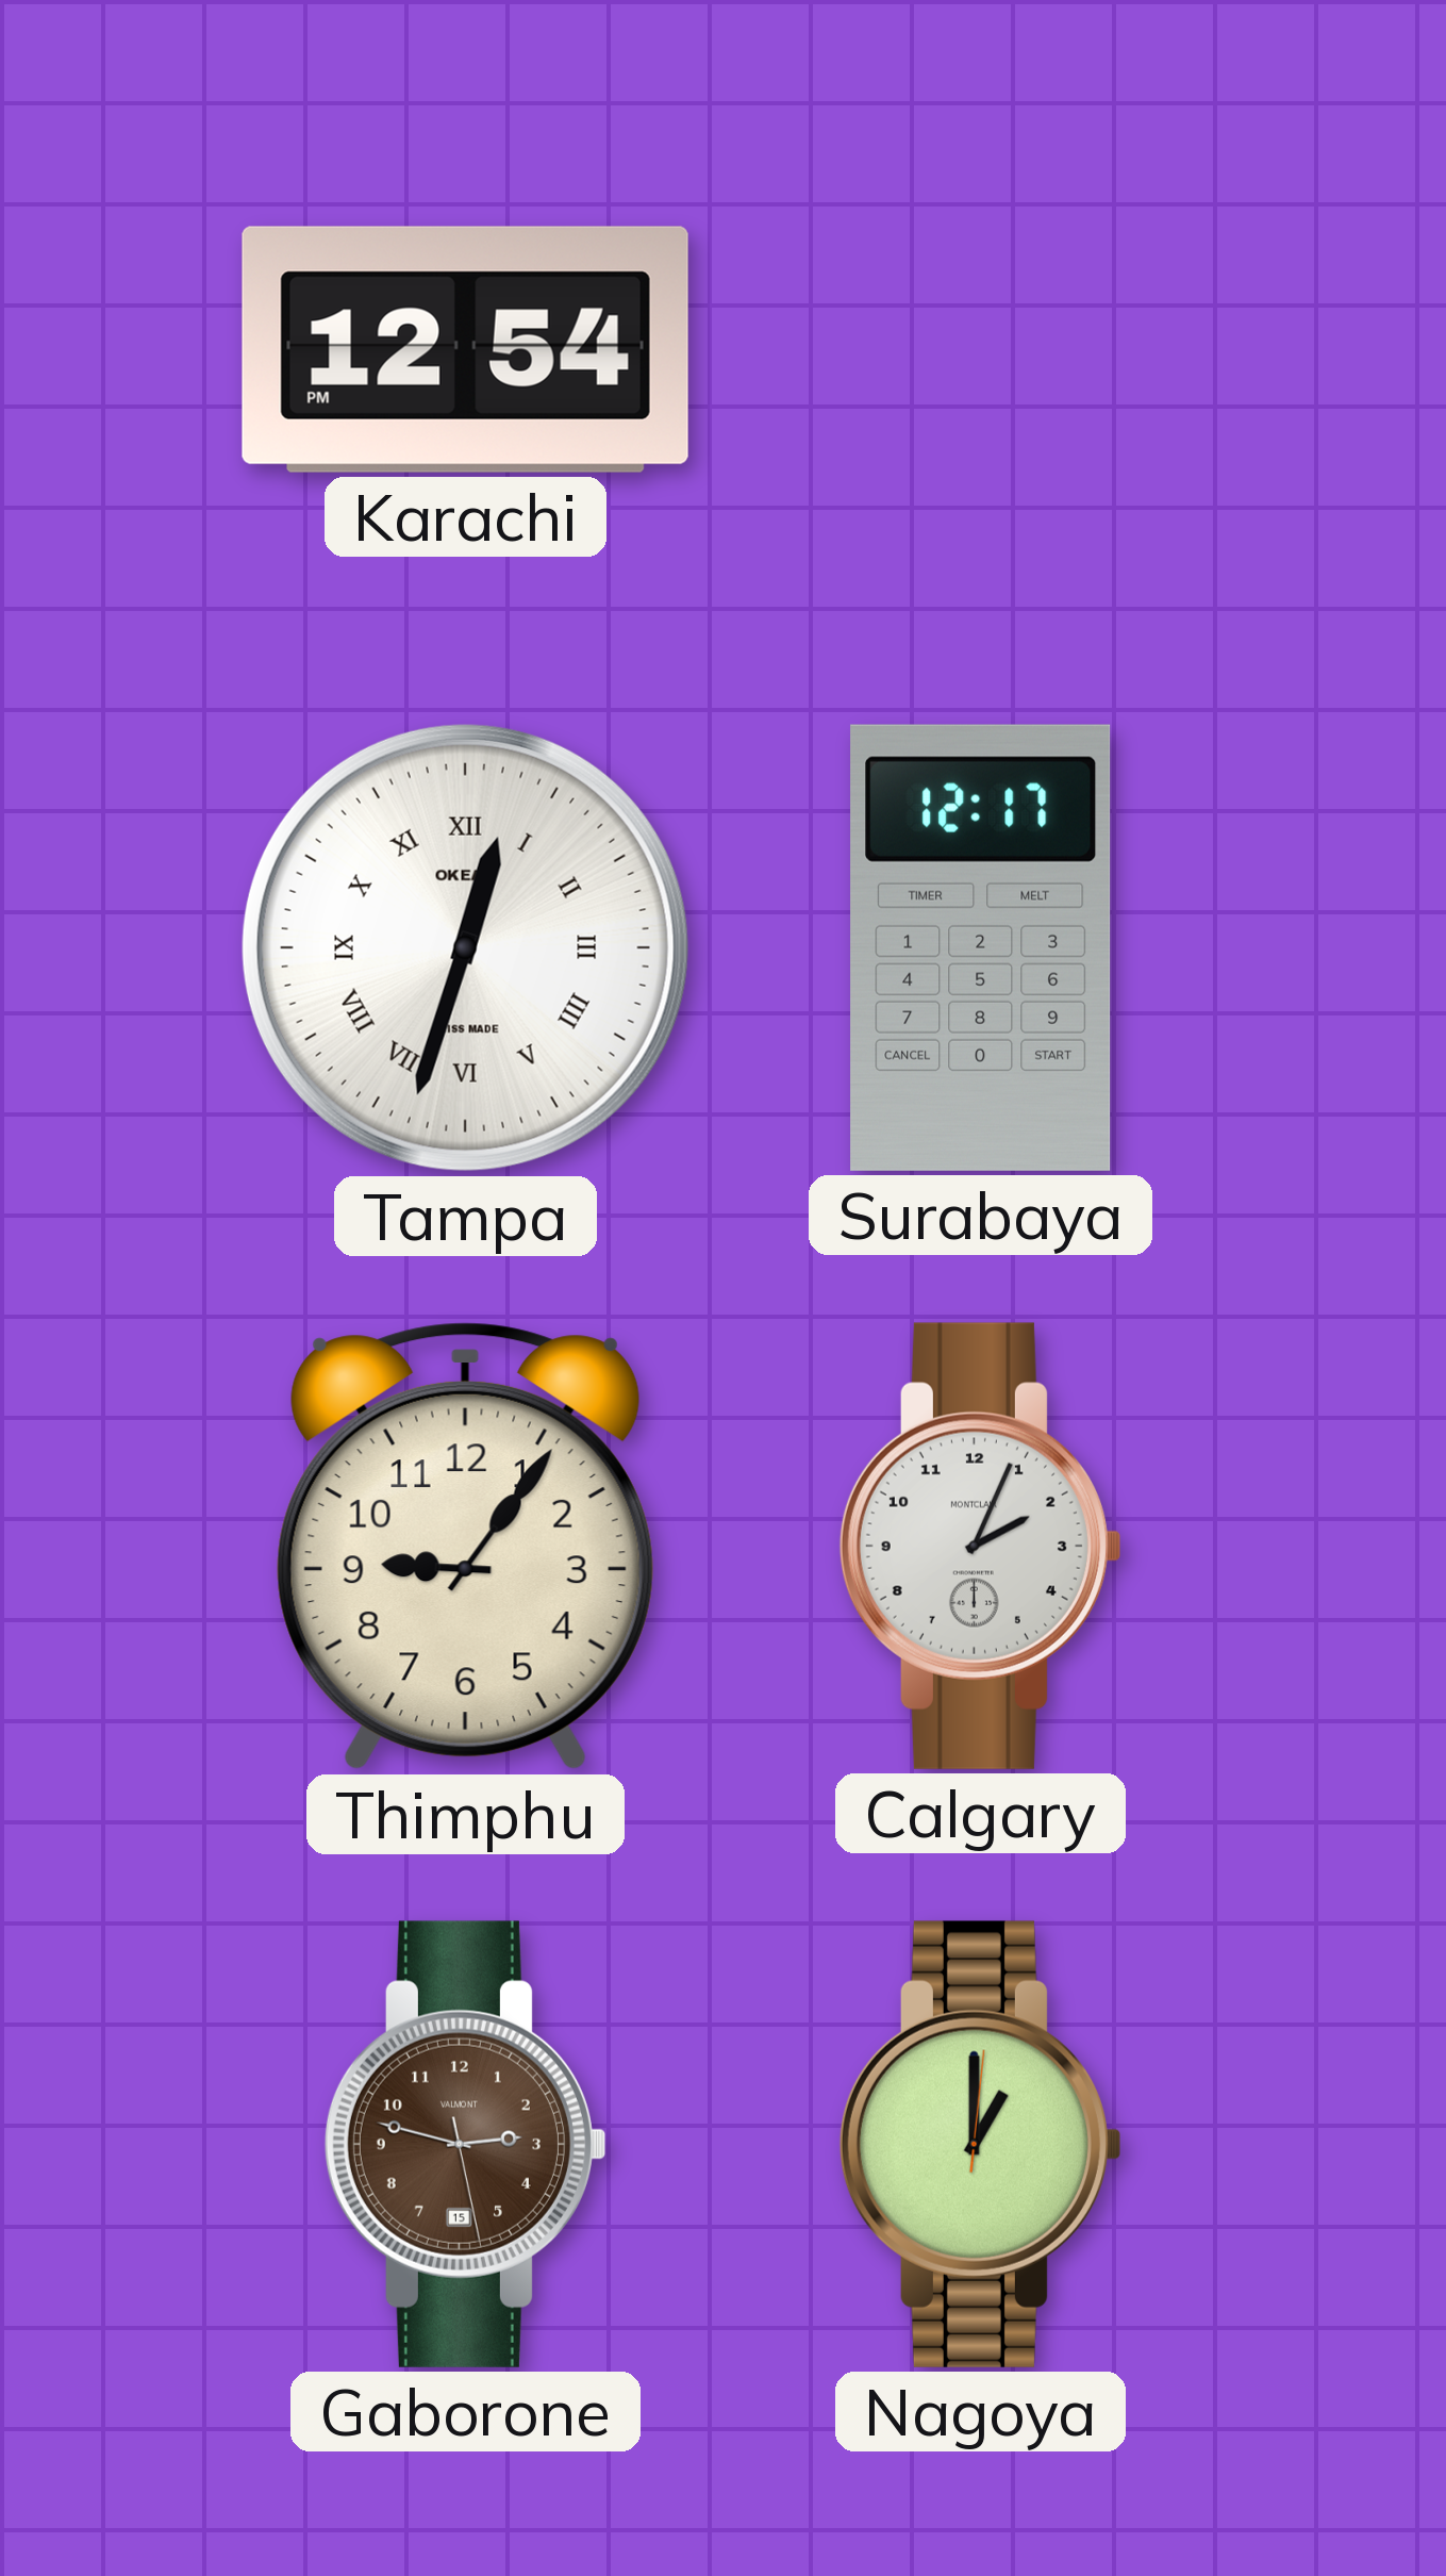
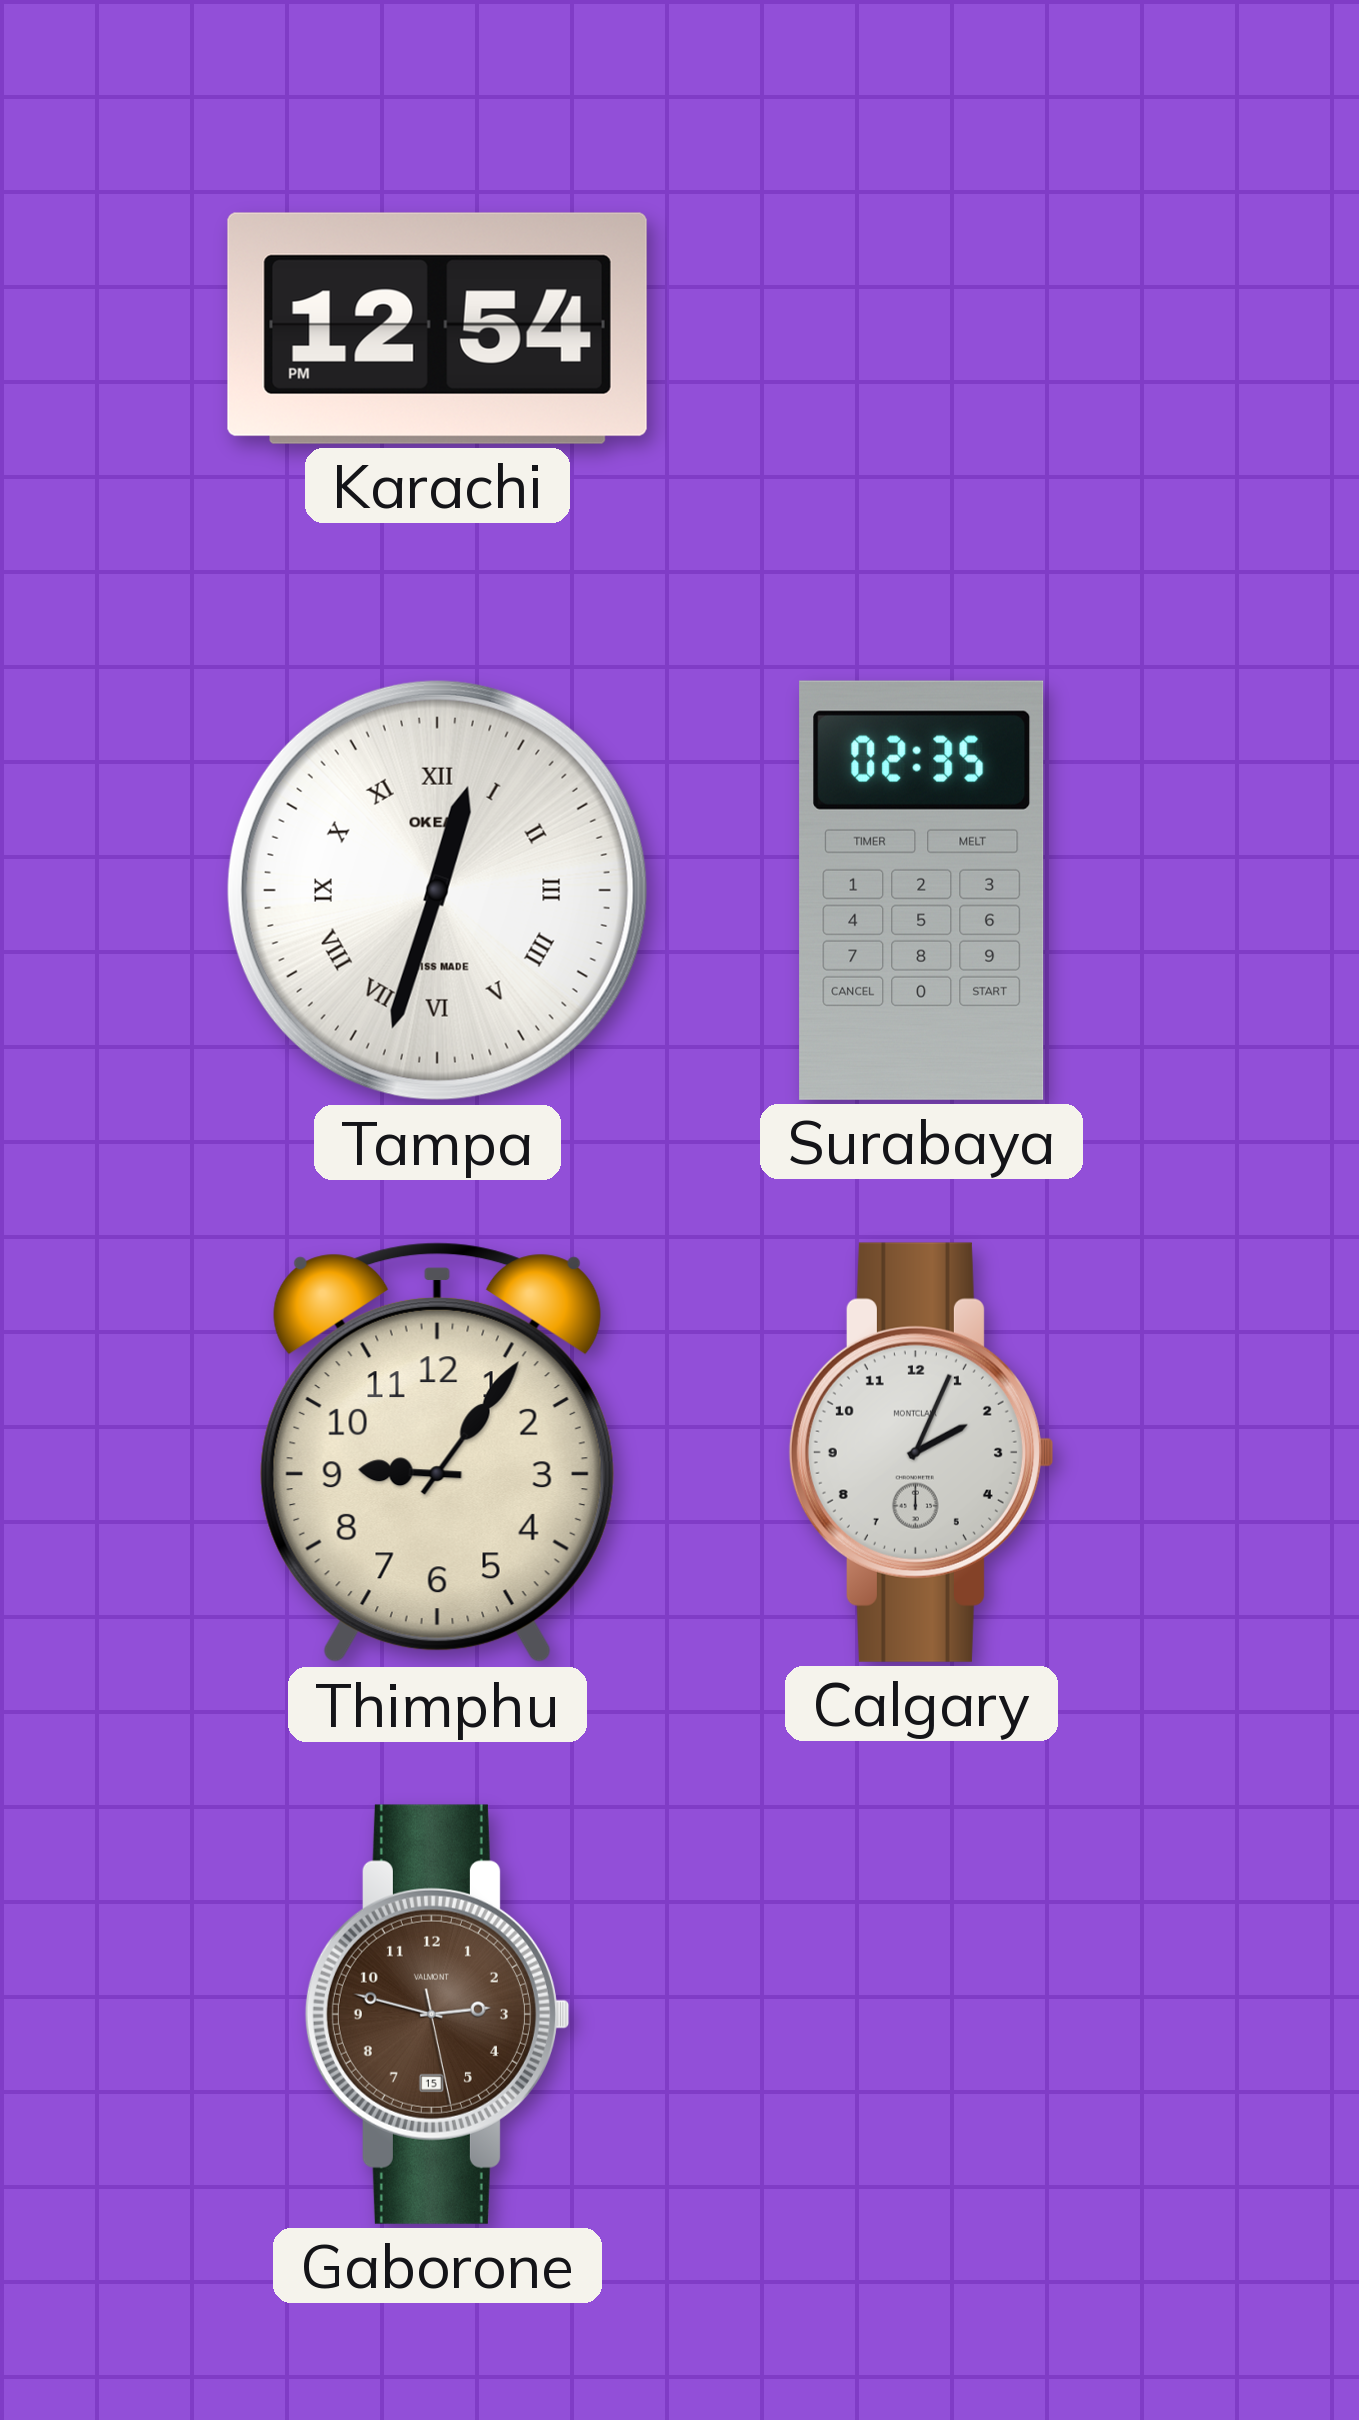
Surabaya: 12:17 -> 02:35
Nagoya: 1:00 -> none
